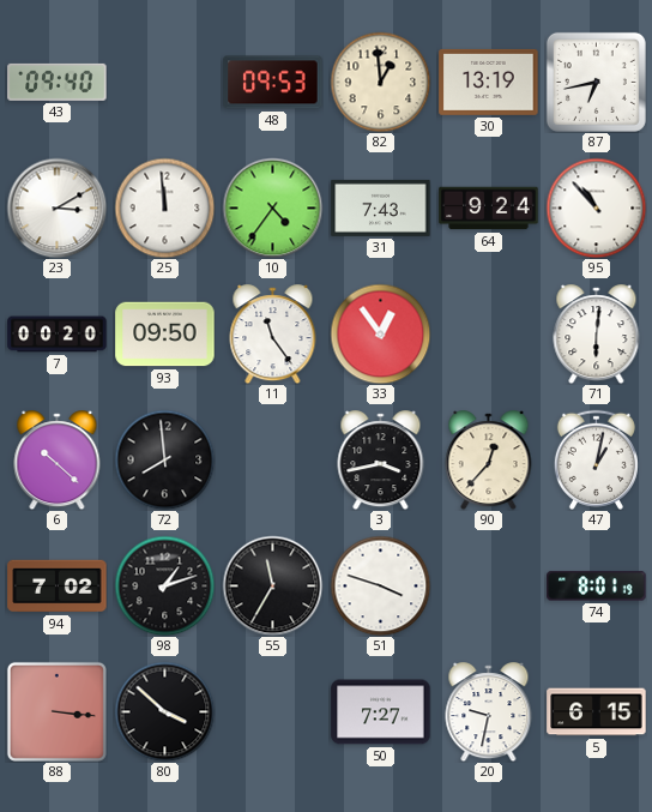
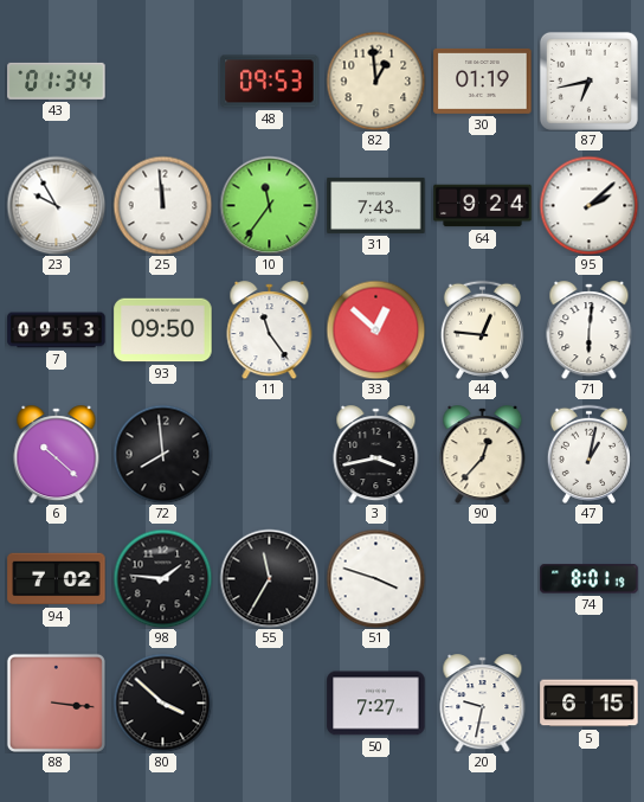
43: 09:40 -> 01:34
30: 13:19 -> 01:19
23: 3:10 -> 9:55
10: 4:36 -> 11:36
95: 10:53 -> 2:08
7: 00:20 -> 09:53
33: 12:54 -> 12:52
44: none -> 12:46
98: 1:12 -> 1:46
